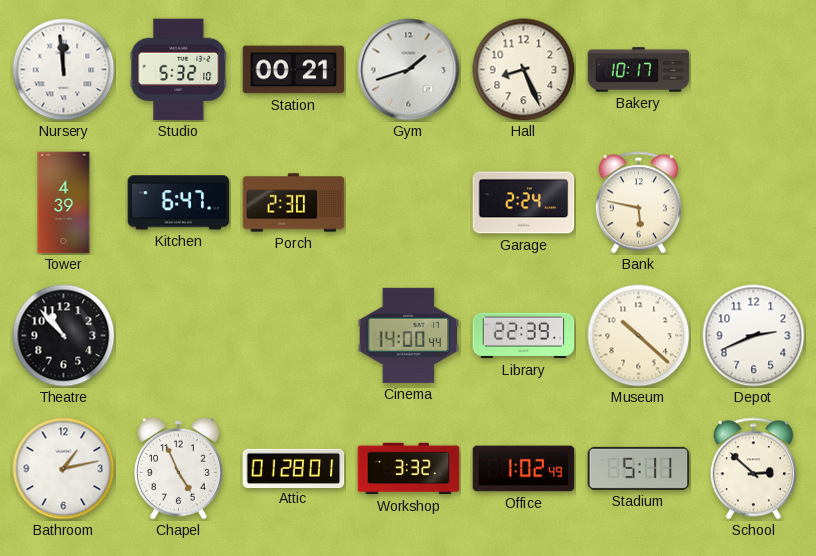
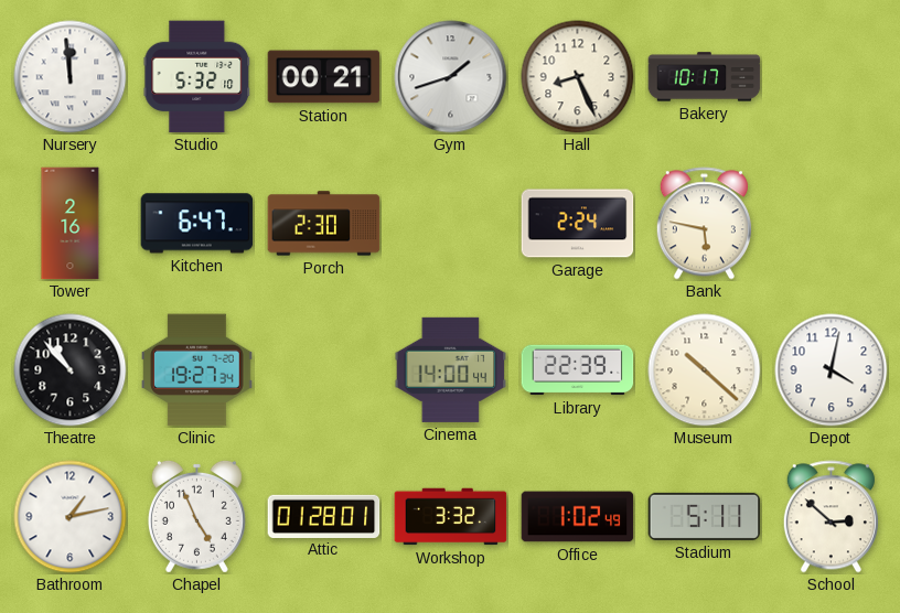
Tower: 4:39 -> 2:16
Clinic: none -> 19:27
Depot: 2:41 -> 4:02
